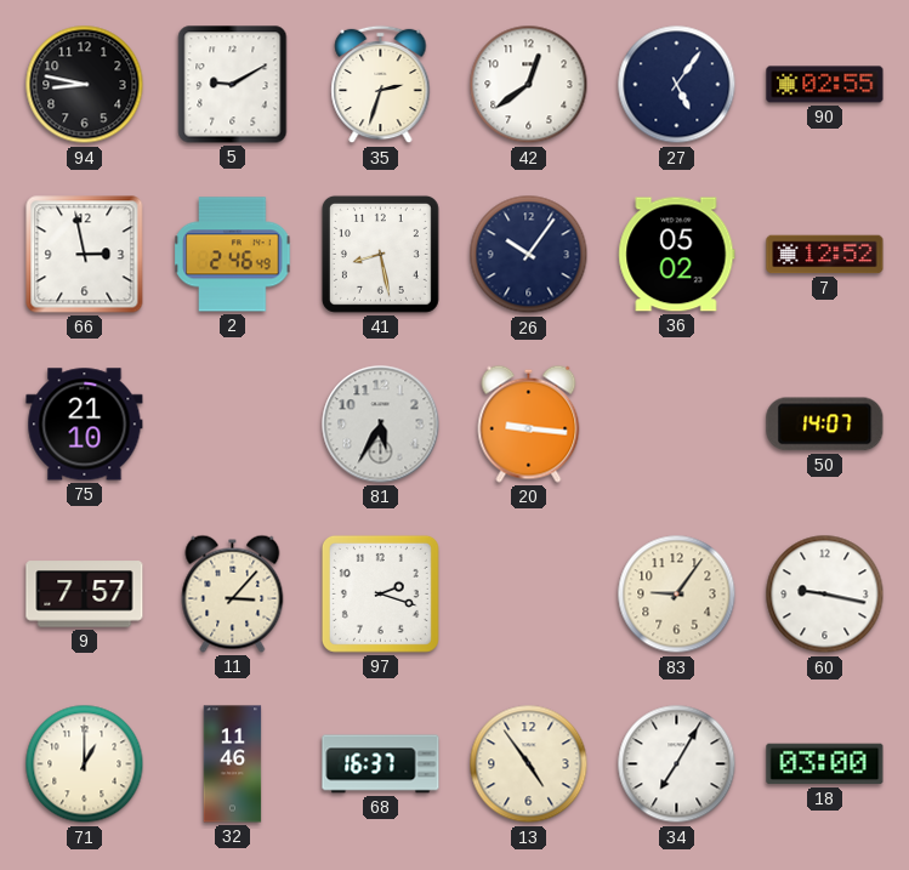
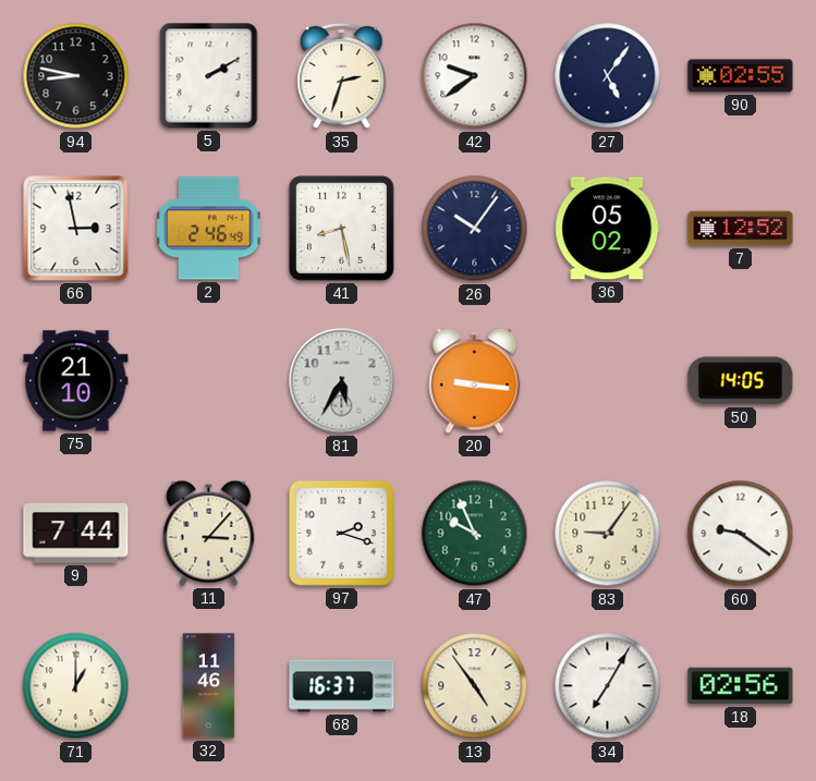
5: 9:10 -> 2:10
42: 12:39 -> 9:39
50: 14:07 -> 14:05
9: 7:57 -> 7:44
47: none -> 9:56
60: 9:17 -> 9:21
18: 03:00 -> 02:56
